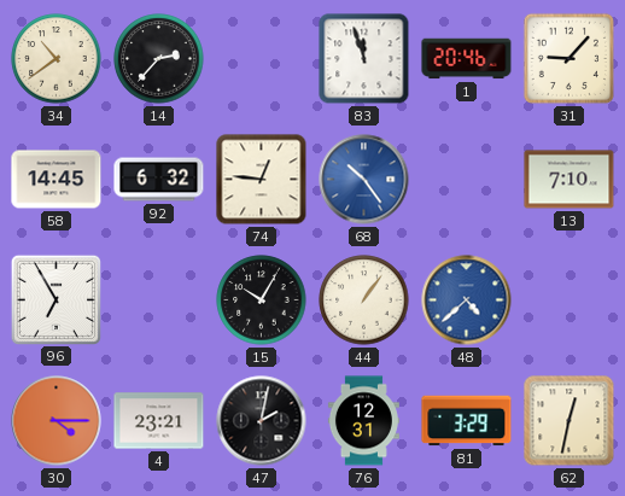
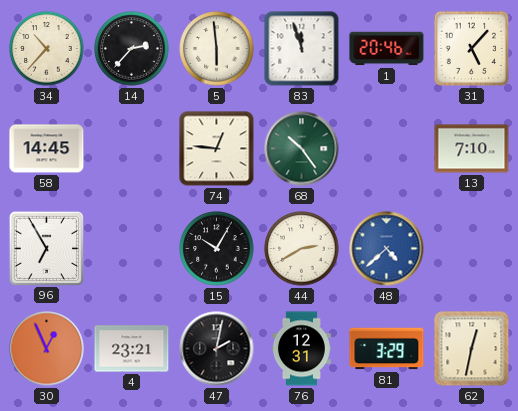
34: 10:39 -> 10:37
5: none -> 5:59
31: 9:07 -> 5:07
92: 6:32 -> none
68 dial: blue -> green
44: 1:06 -> 2:40
30: 4:15 -> 12:56
